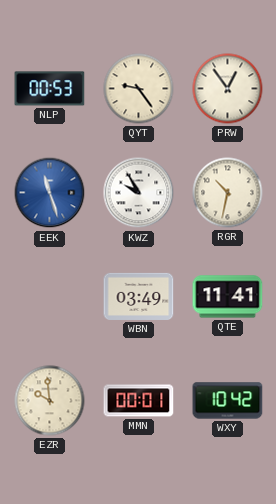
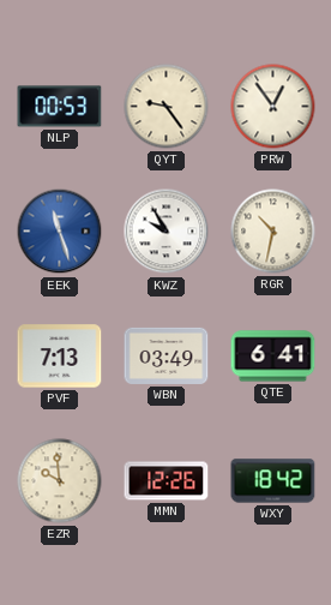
PVF: none -> 7:13
QTE: 11:41 -> 6:41
MMN: 00:01 -> 12:26
WXY: 10:42 -> 18:42
